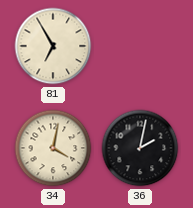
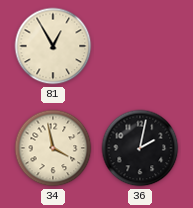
81: 6:55 -> 12:55
34: 4:02 -> 3:58
